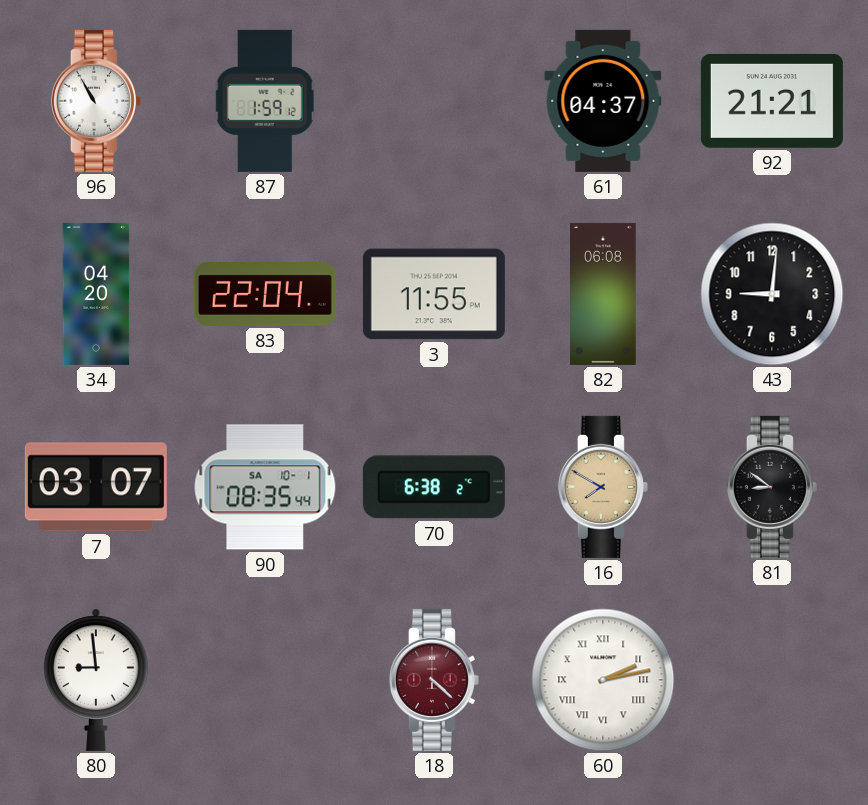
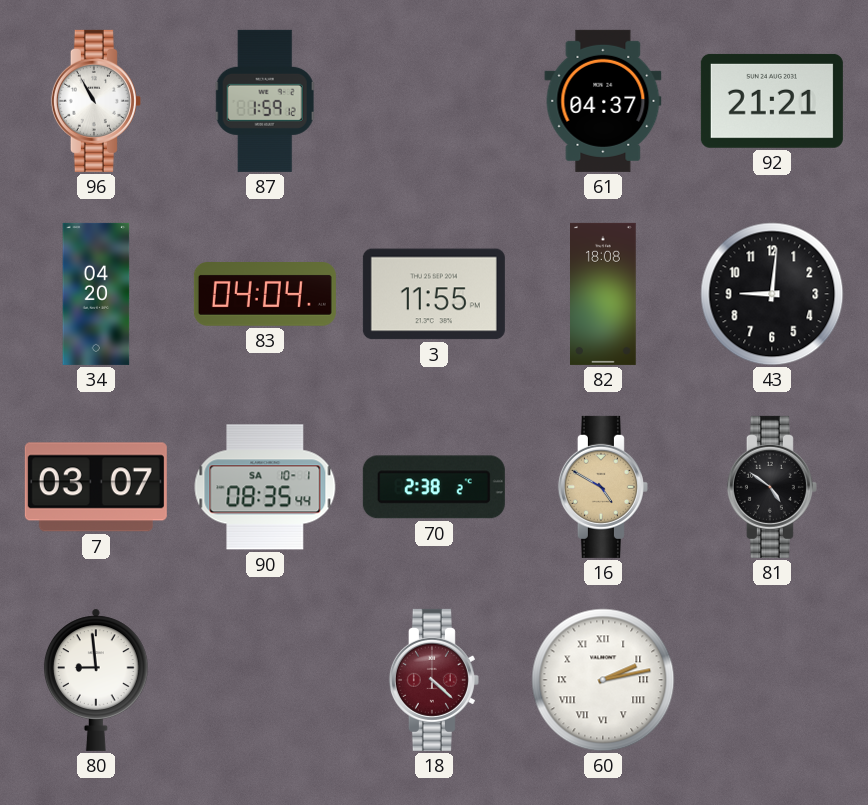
83: 22:04 -> 04:04
82: 06:08 -> 18:08
70: 6:38 -> 2:38
16: 7:50 -> 4:50
81: 8:51 -> 4:51
